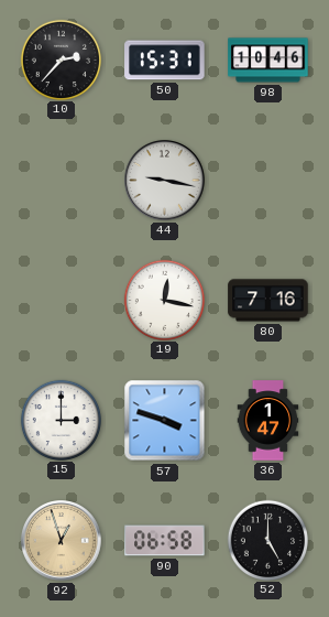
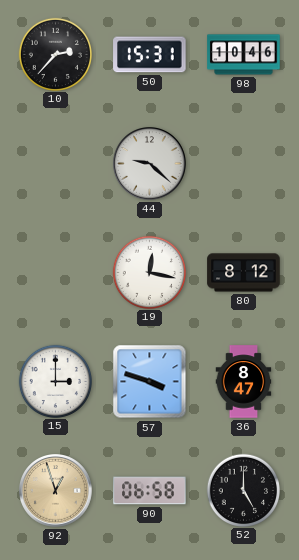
44: 9:17 -> 9:22
80: 7:16 -> 8:12
36: 1:47 -> 8:47
